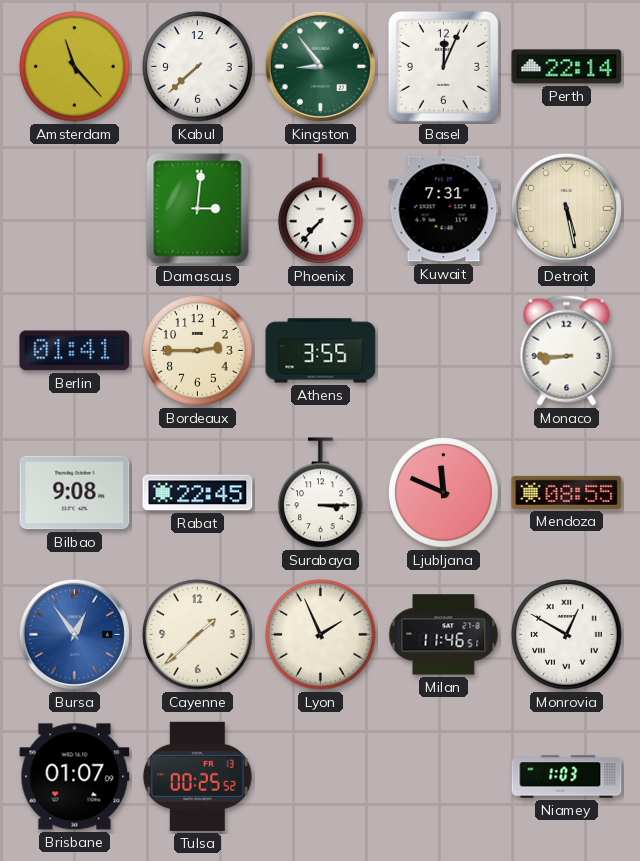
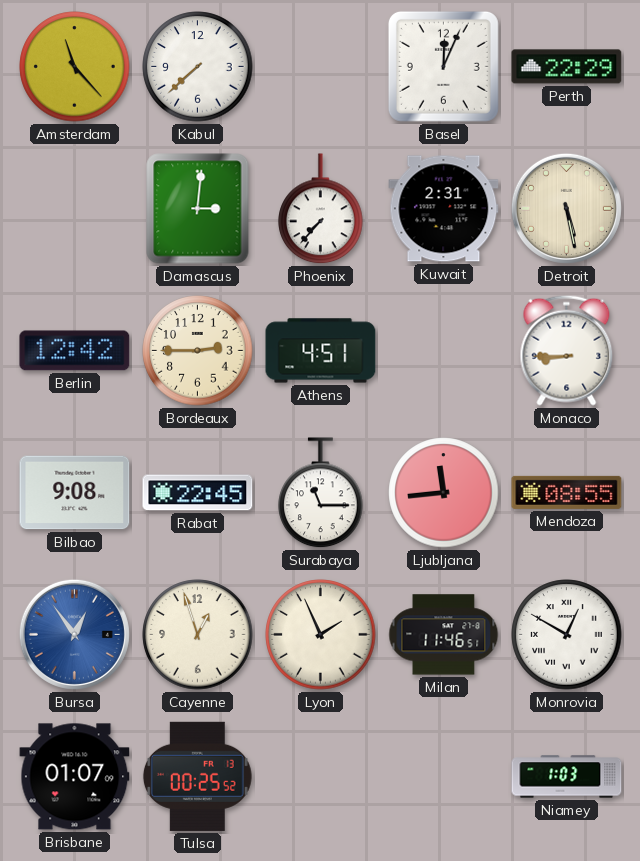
Kingston: 8:54 -> none
Perth: 22:14 -> 22:29
Kuwait: 7:31 -> 2:31
Berlin: 01:41 -> 12:42
Athens: 3:55 -> 4:51
Surabaya: 3:15 -> 11:15
Ljubljana: 11:49 -> 11:44
Cayenne: 1:38 -> 12:57
